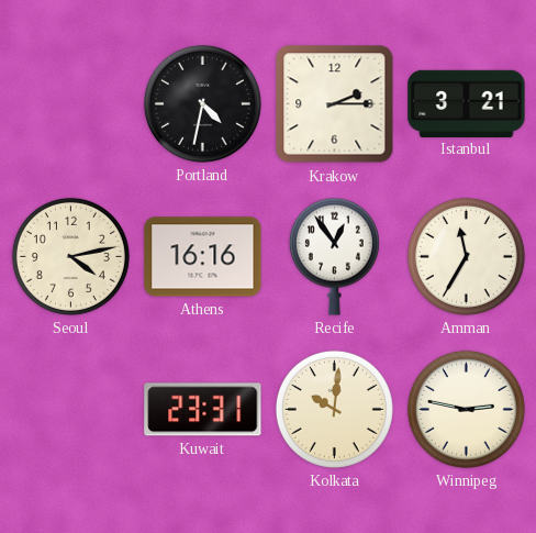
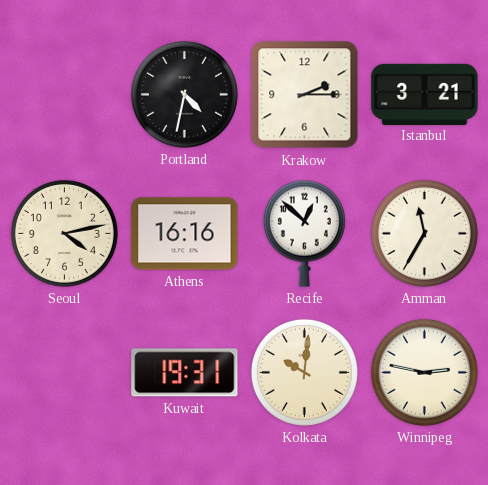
Recife: 12:54 -> 12:52
Kuwait: 23:31 -> 19:31
